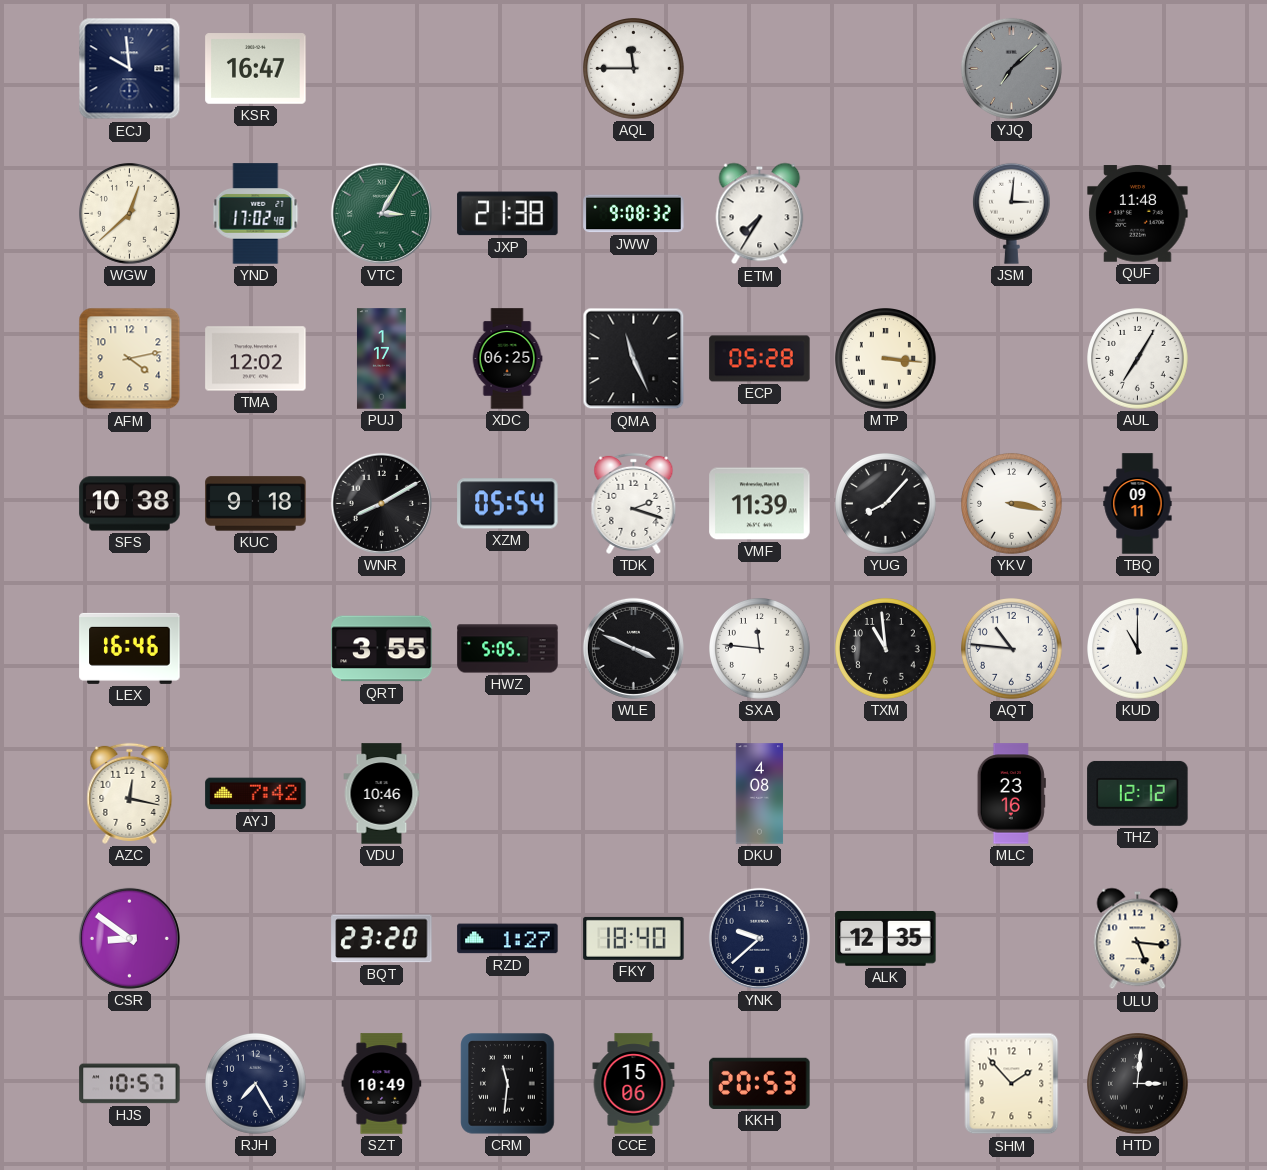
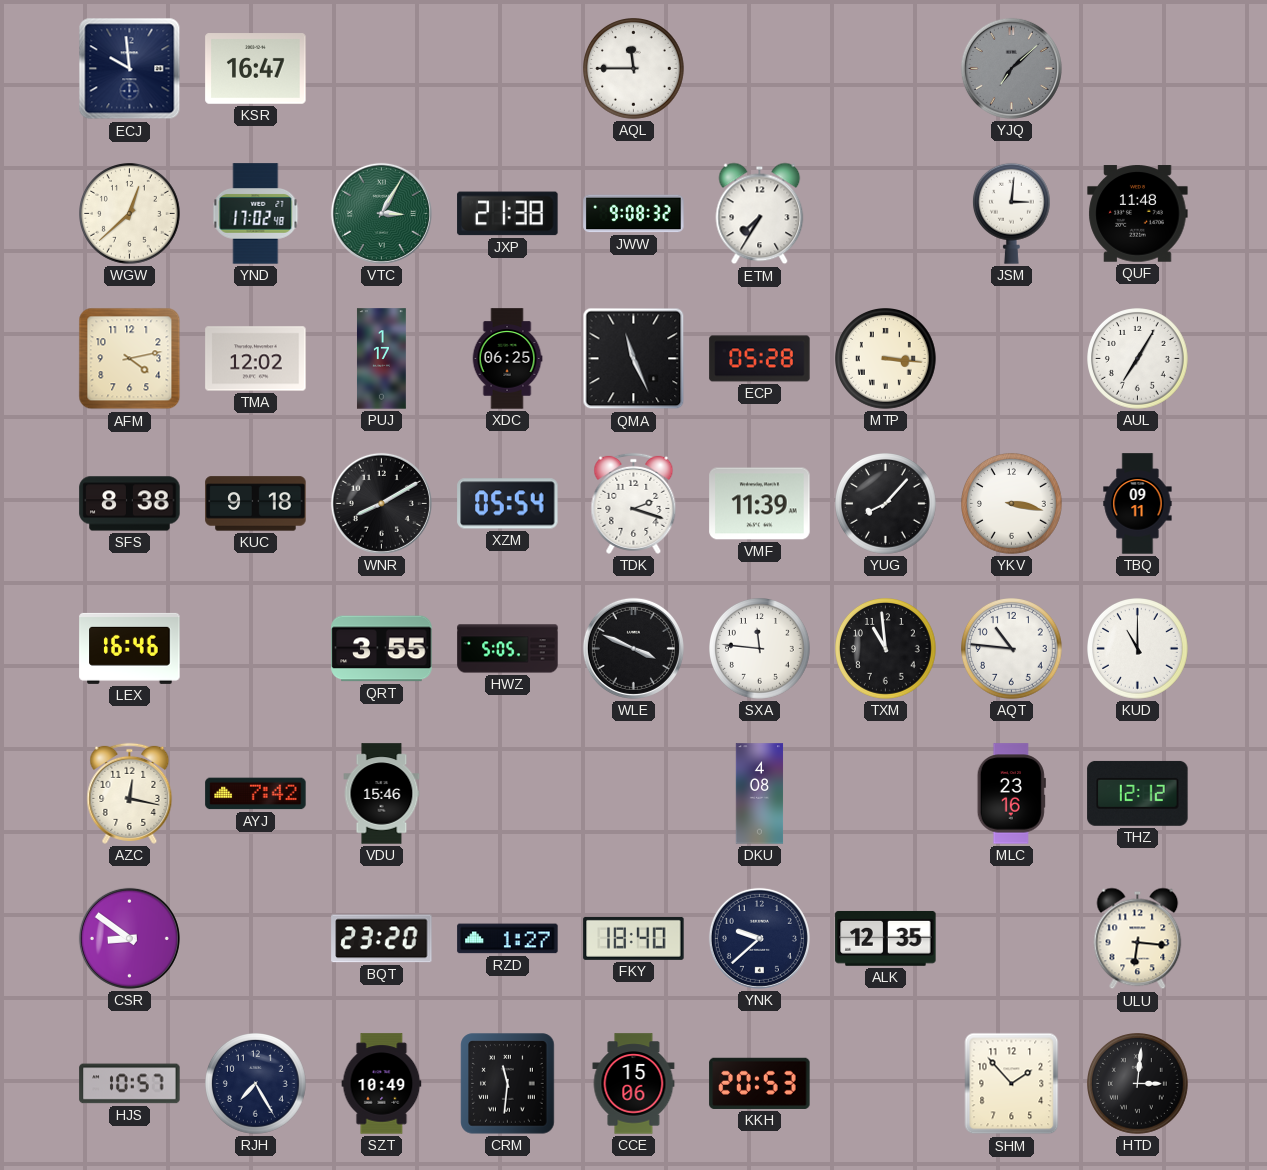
SFS: 10:38 -> 8:38
VDU: 10:46 -> 15:46
ULU: 5:16 -> 6:16
